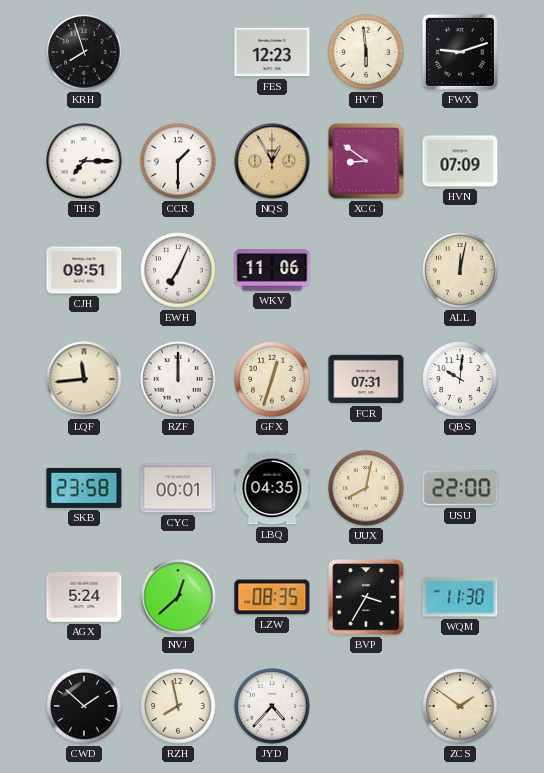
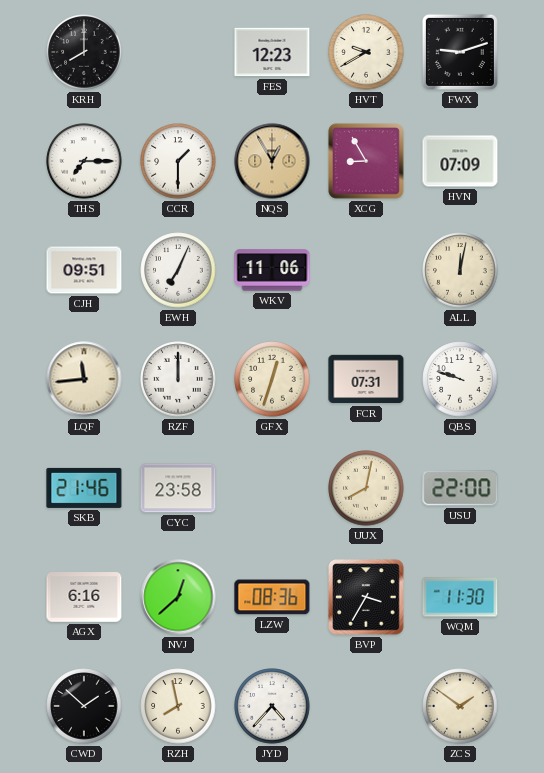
KRH: 7:57 -> 8:00
HVT: 5:59 -> 9:40
XCG: 8:51 -> 8:55
QBS: 10:01 -> 9:48
SKB: 23:58 -> 21:46
CYC: 00:01 -> 23:58
LBQ: 04:35 -> none
AGX: 5:24 -> 6:16
LZW: 08:35 -> 08:36
